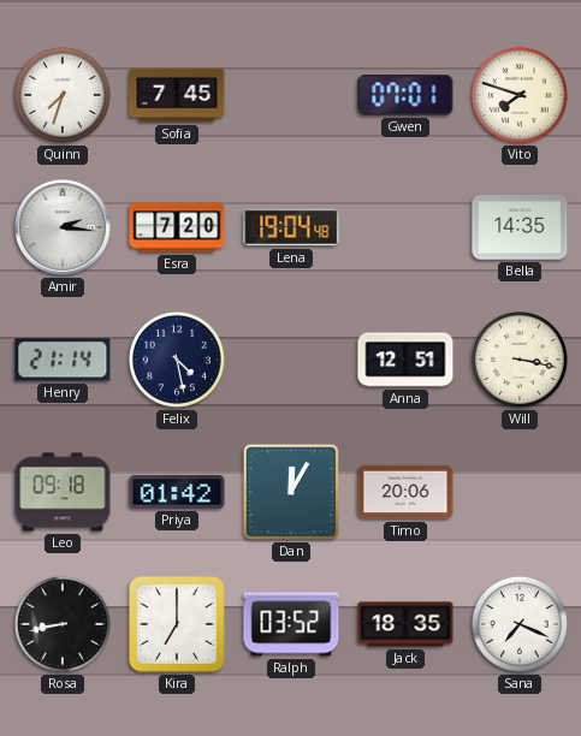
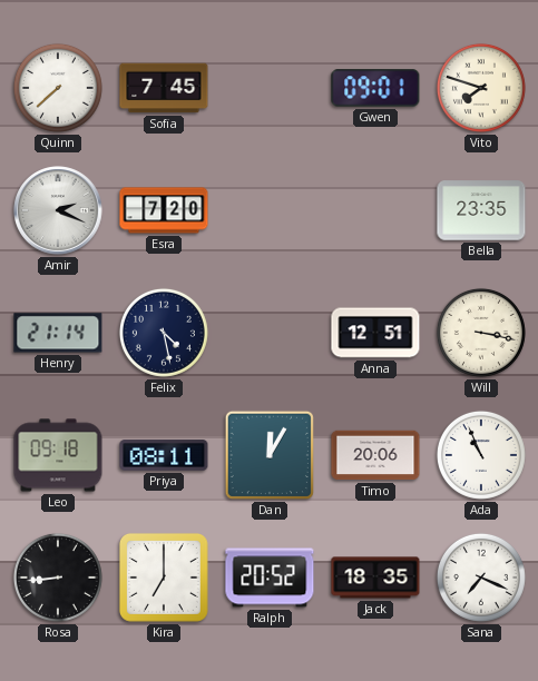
Quinn: 7:33 -> 7:38
Gwen: 07:01 -> 09:01
Amir: 2:16 -> 2:19
Lena: 19:04 -> none
Bella: 14:35 -> 23:35
Priya: 01:42 -> 08:11
Ada: none -> 10:56
Rosa: 8:43 -> 8:44
Ralph: 03:52 -> 20:52
